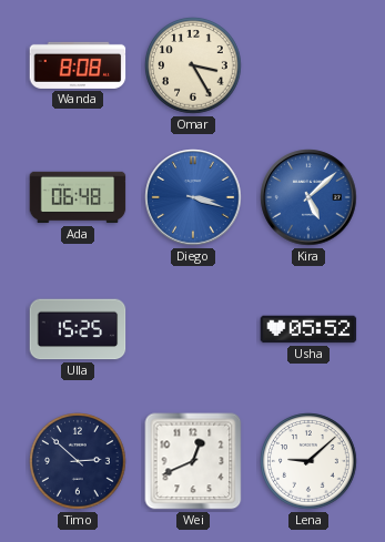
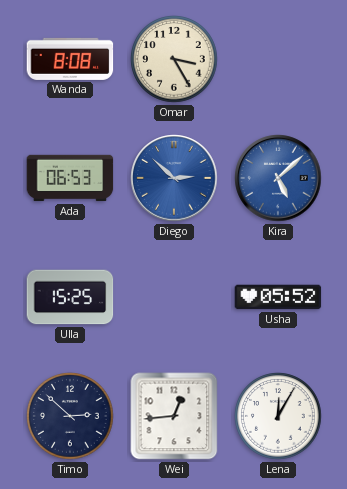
Ada: 06:48 -> 06:53
Diego: 3:18 -> 2:52
Wei: 12:41 -> 12:44
Lena: 9:08 -> 12:05
